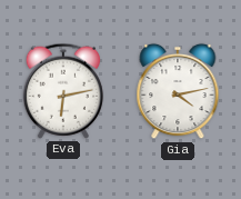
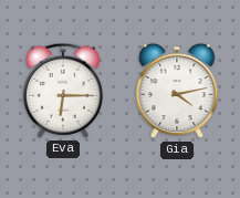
Eva: 6:13 -> 6:15
